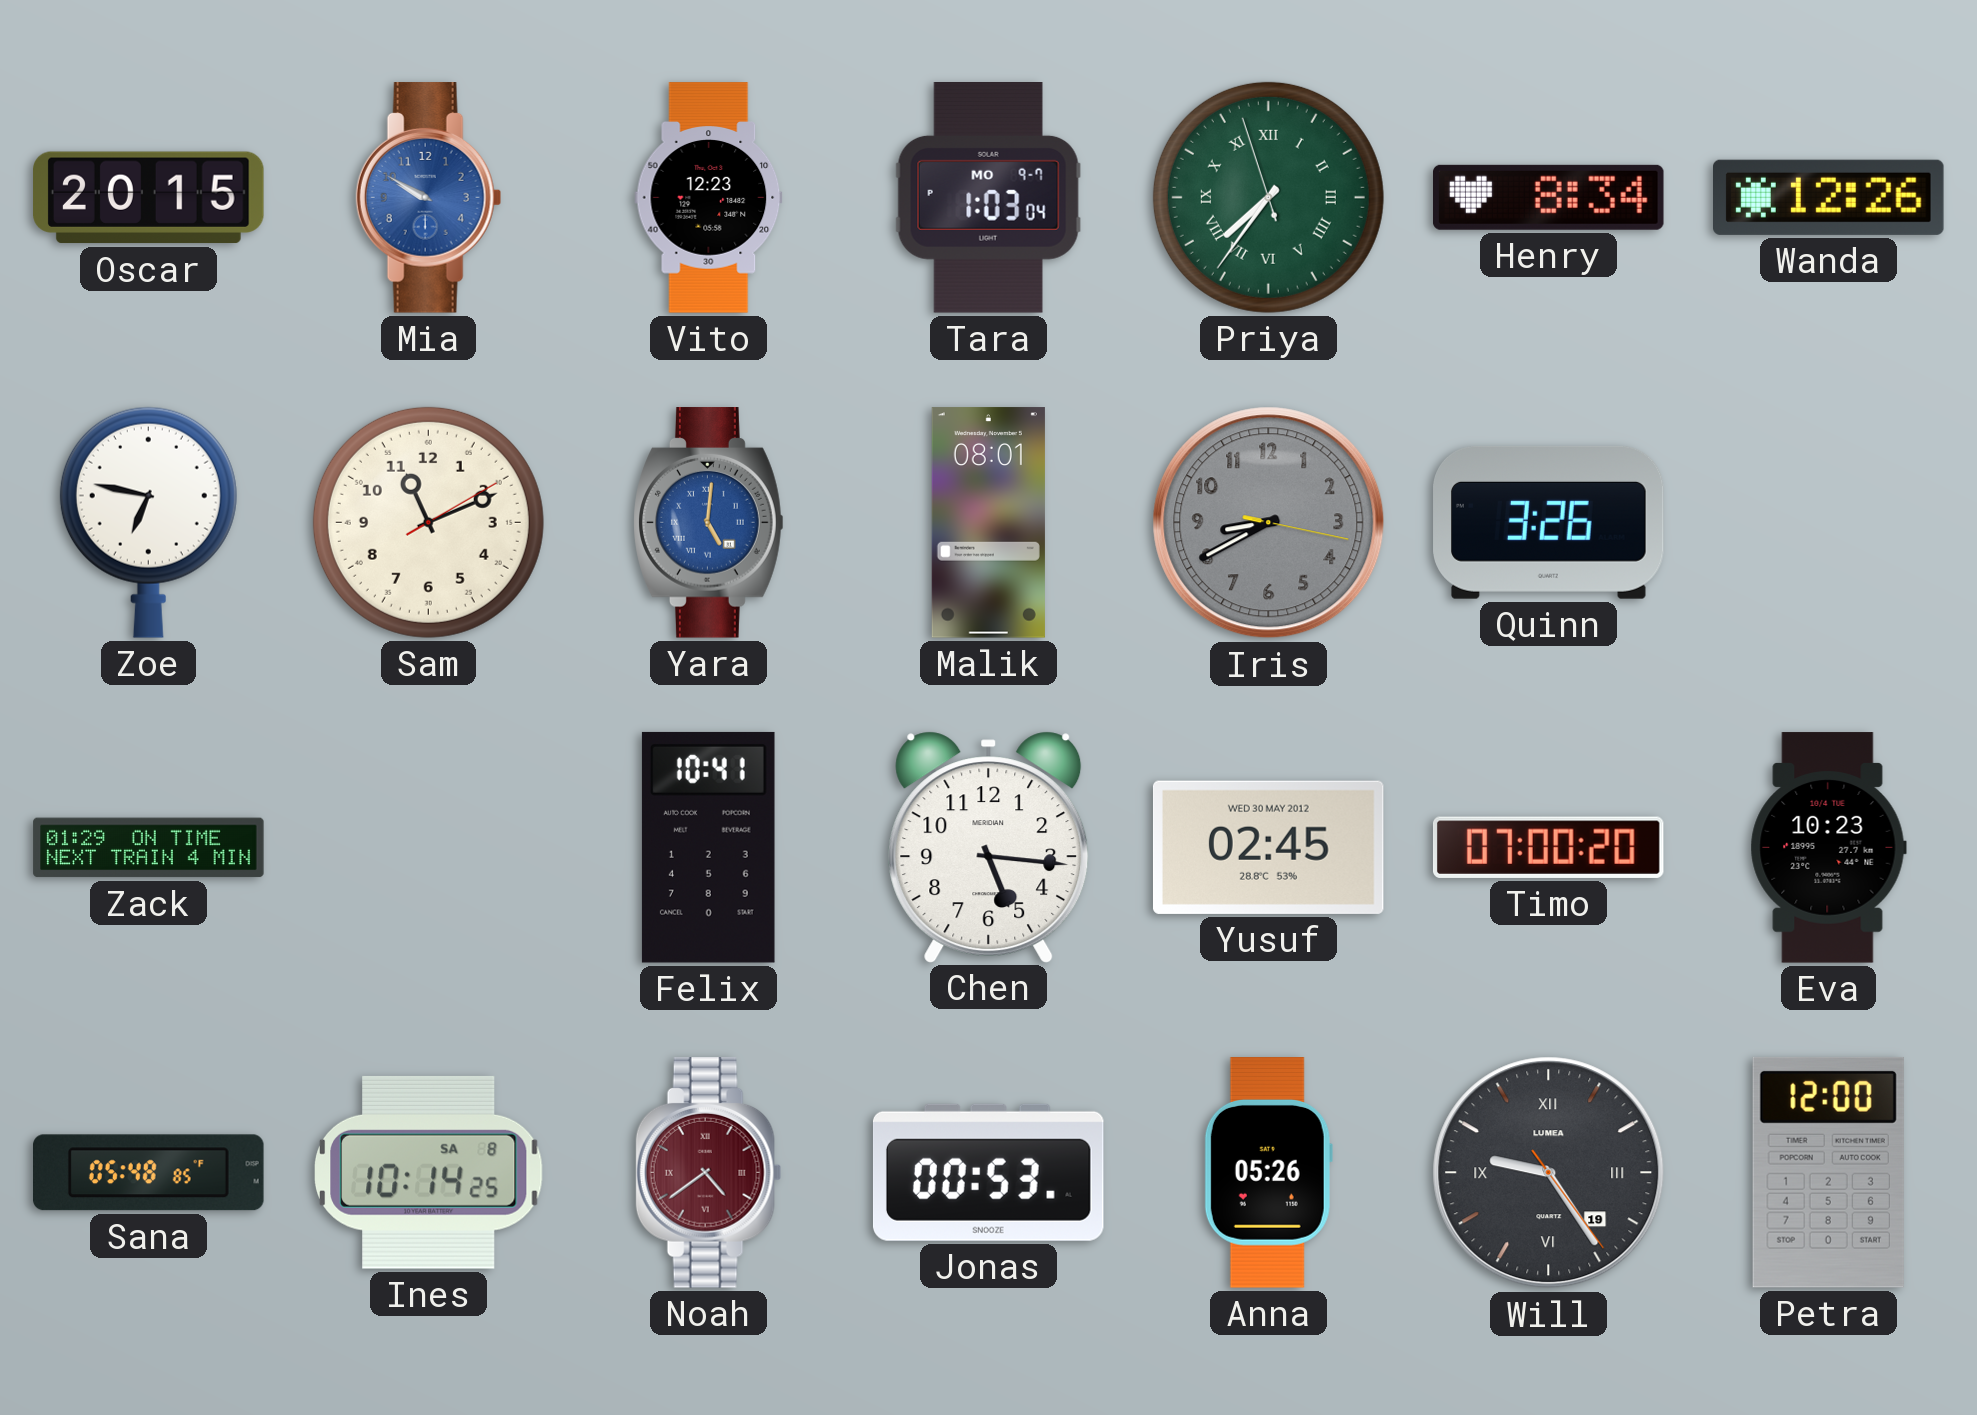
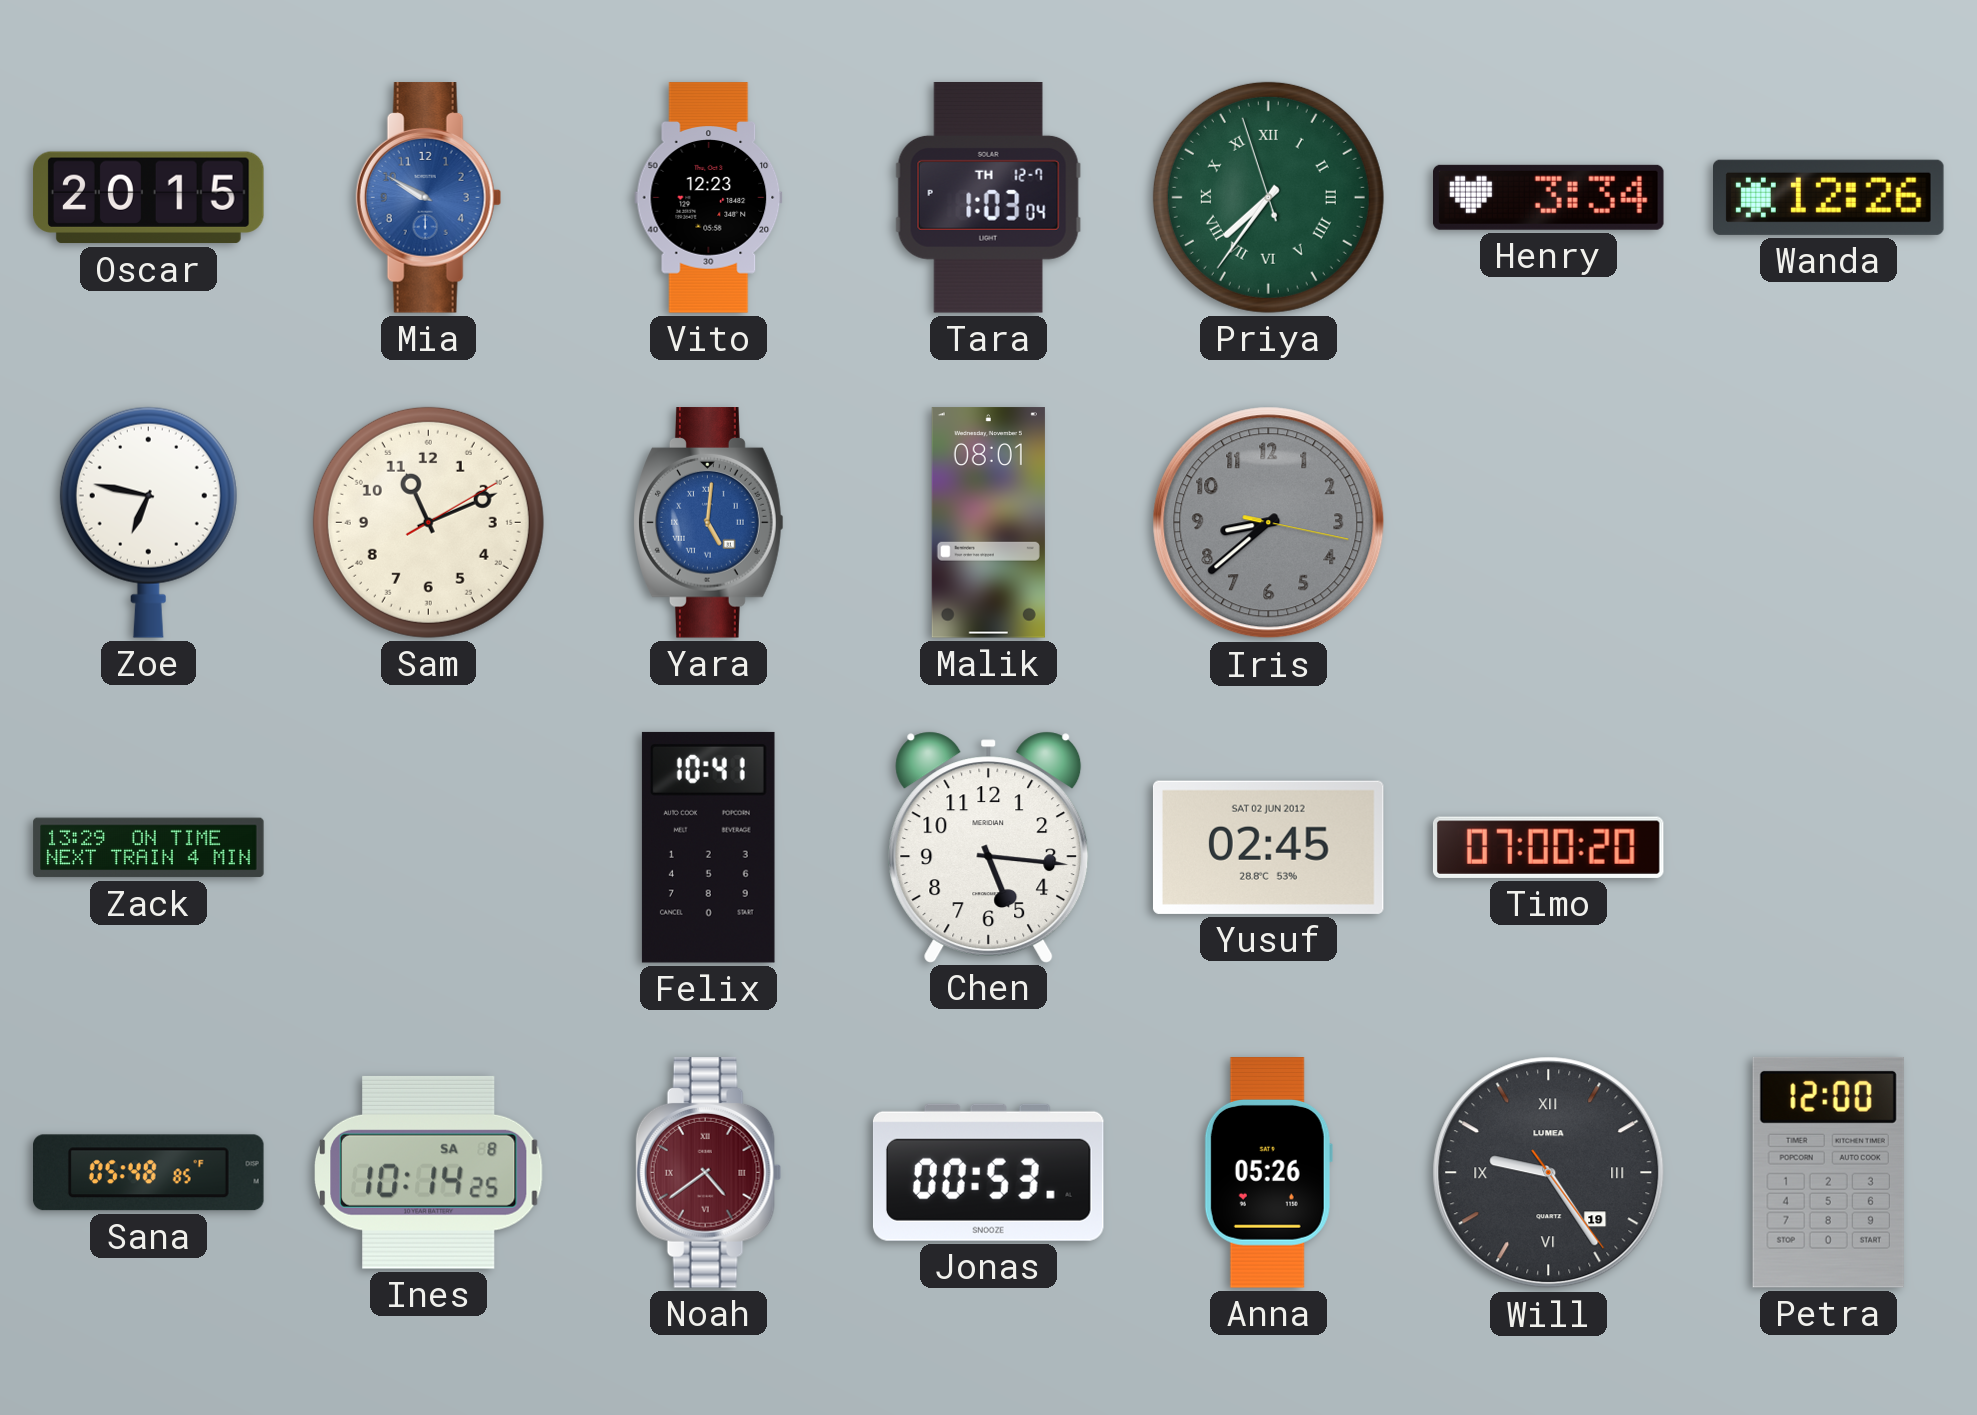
Tara date: MO 9-7 -> TH 12-7
Henry: 8:34 -> 3:34
Iris: 8:40 -> 8:38
Quinn: 3:26 -> none
Zack: 01:29 -> 13:29
Yusuf date: WED 30 MAY 2012 -> SAT 02 JUN 2012
Eva: 10:23 -> none
